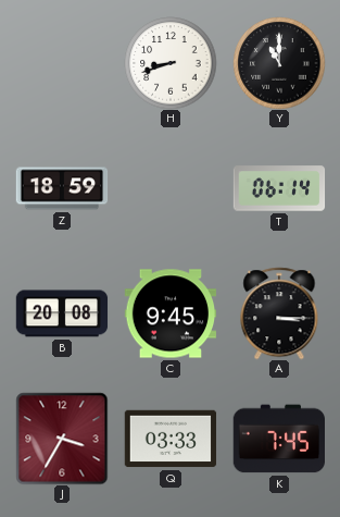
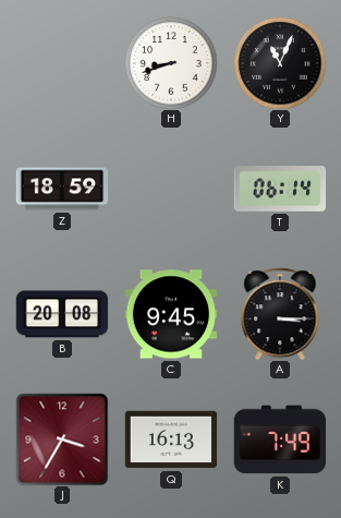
Y: 11:00 -> 11:04
Q: 03:33 -> 16:13
K: 7:45 -> 7:49
